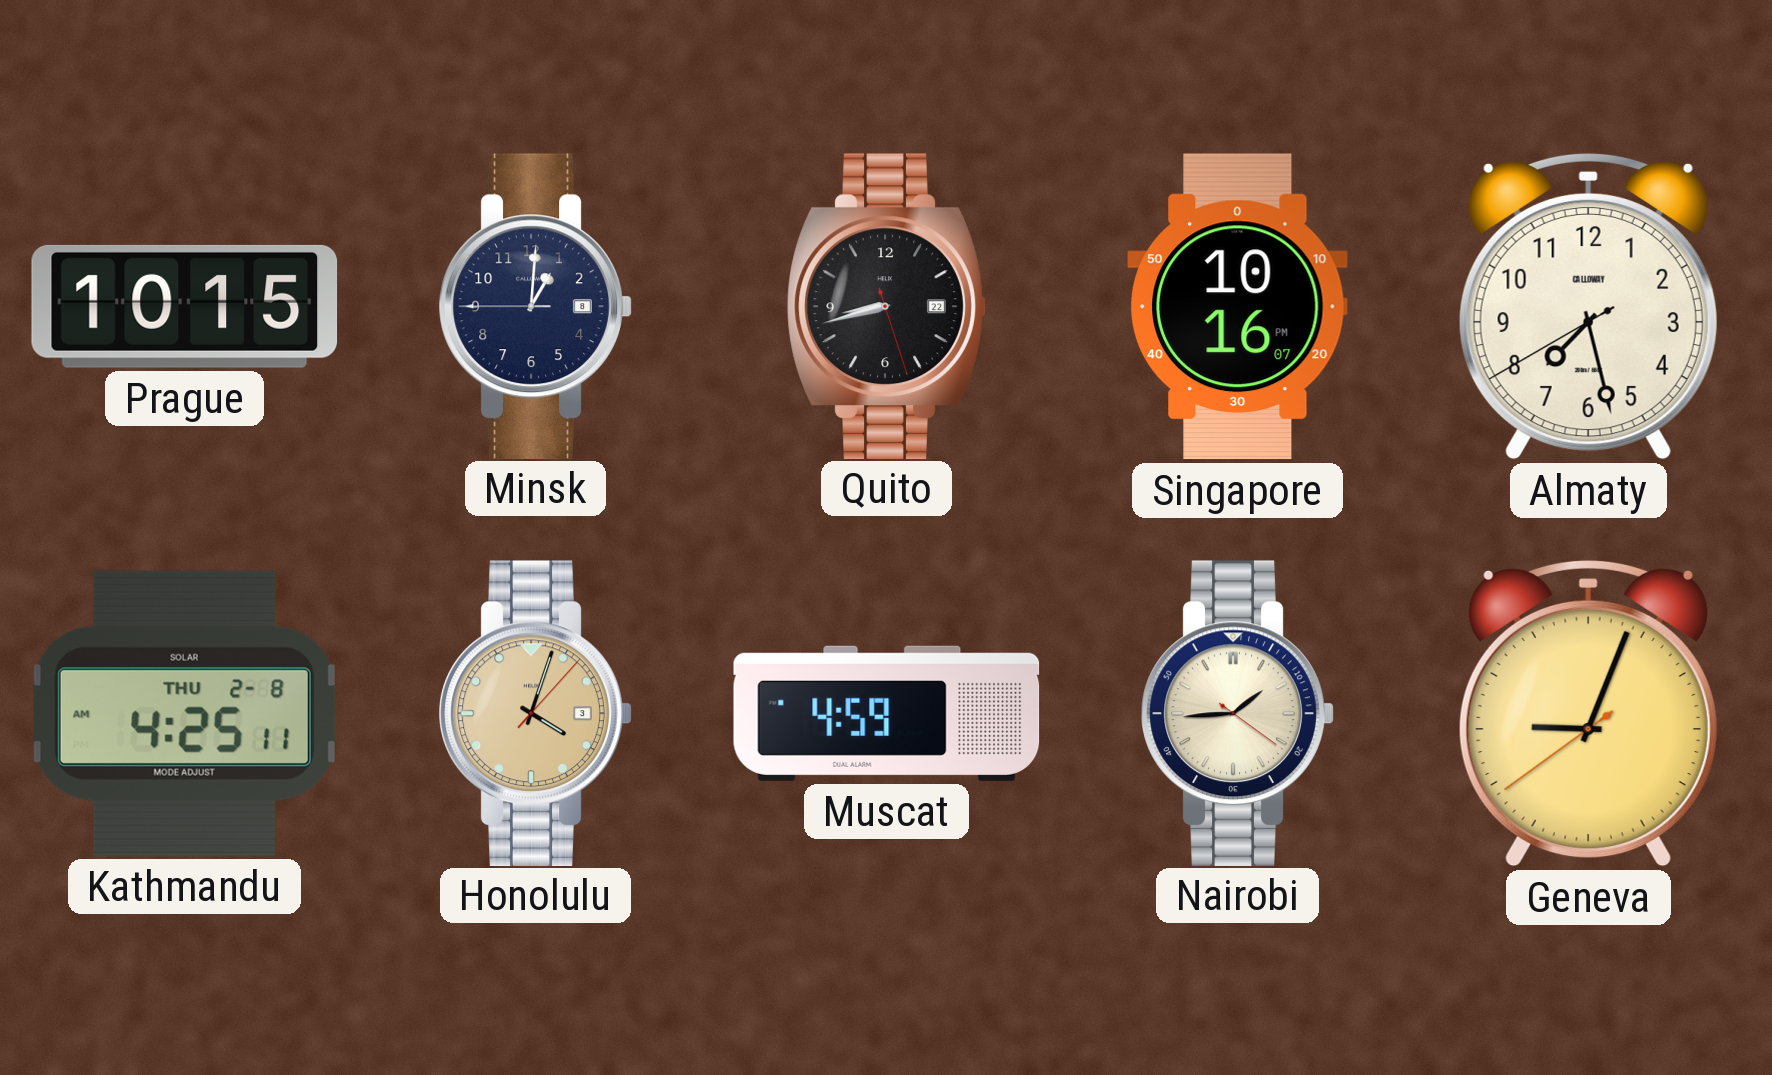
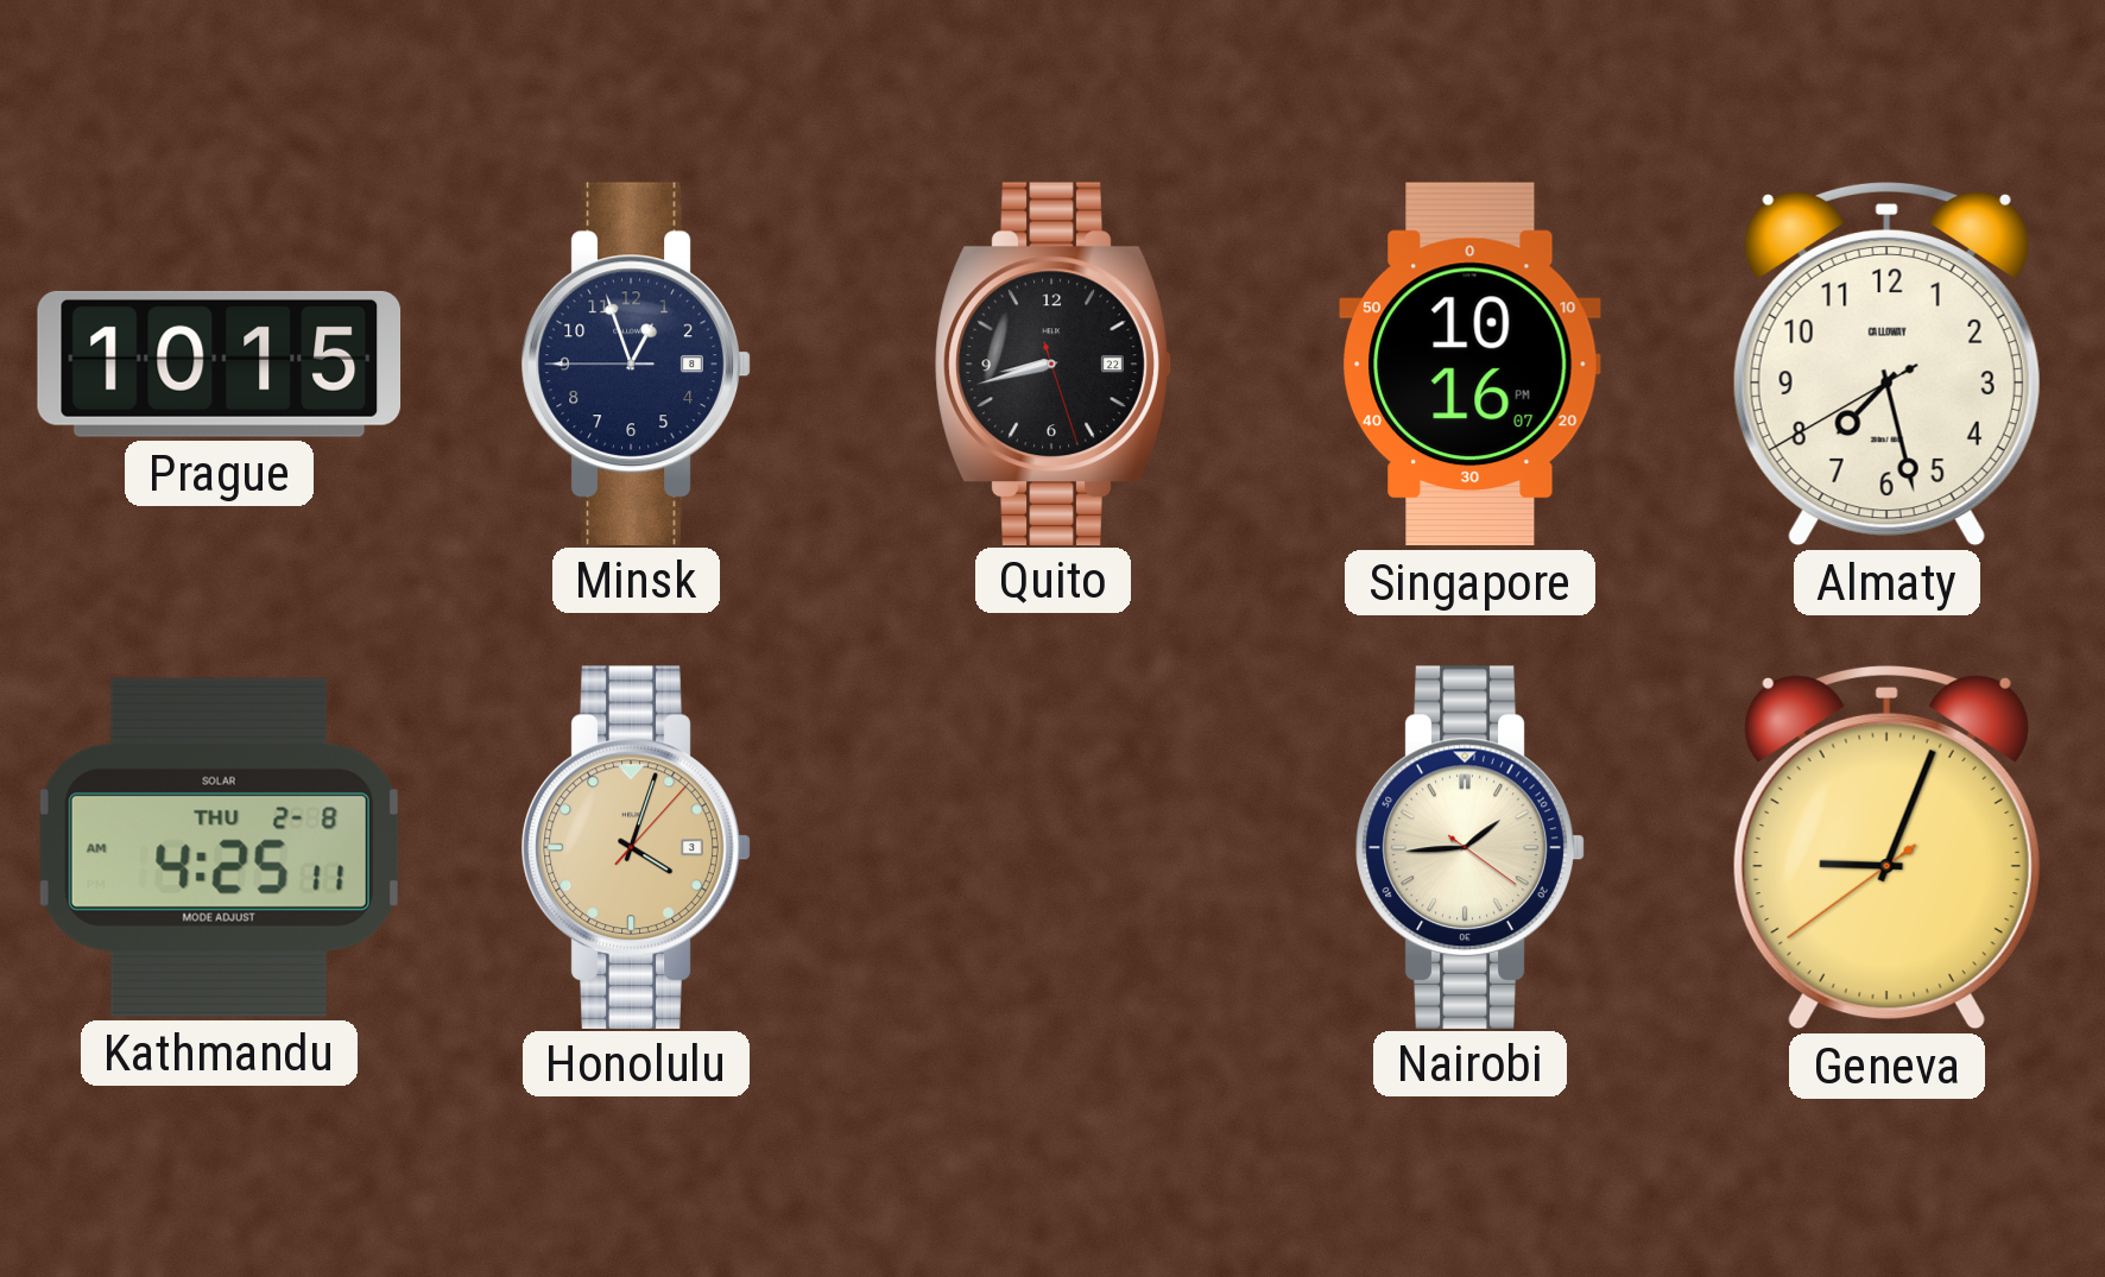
Minsk: 1:00 -> 12:56
Muscat: 4:59 -> none
